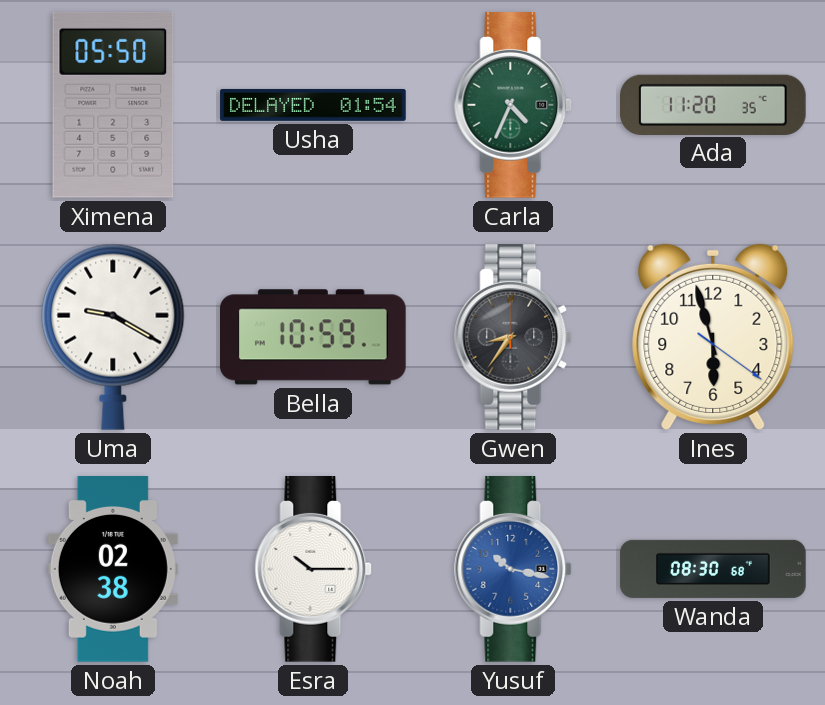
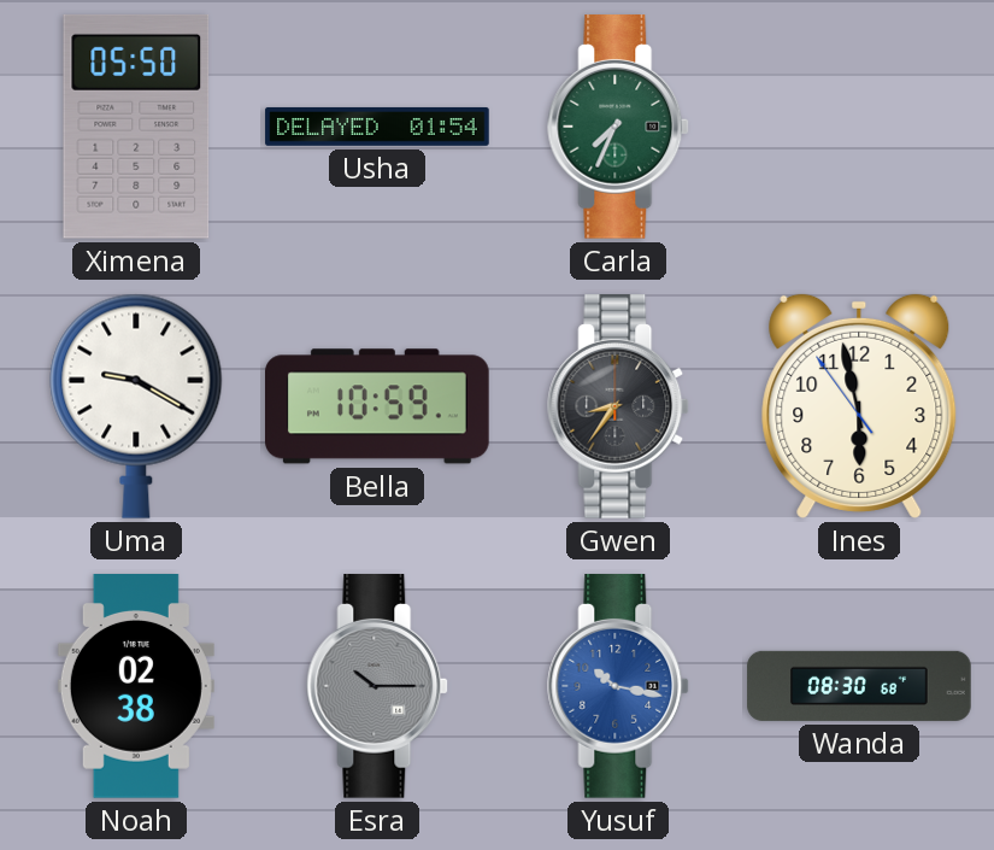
Carla: 4:34 -> 7:34
Ada: 11:20 -> none
Ines: 5:57:21 -> 5:57:54
Esra dial: white -> grey
